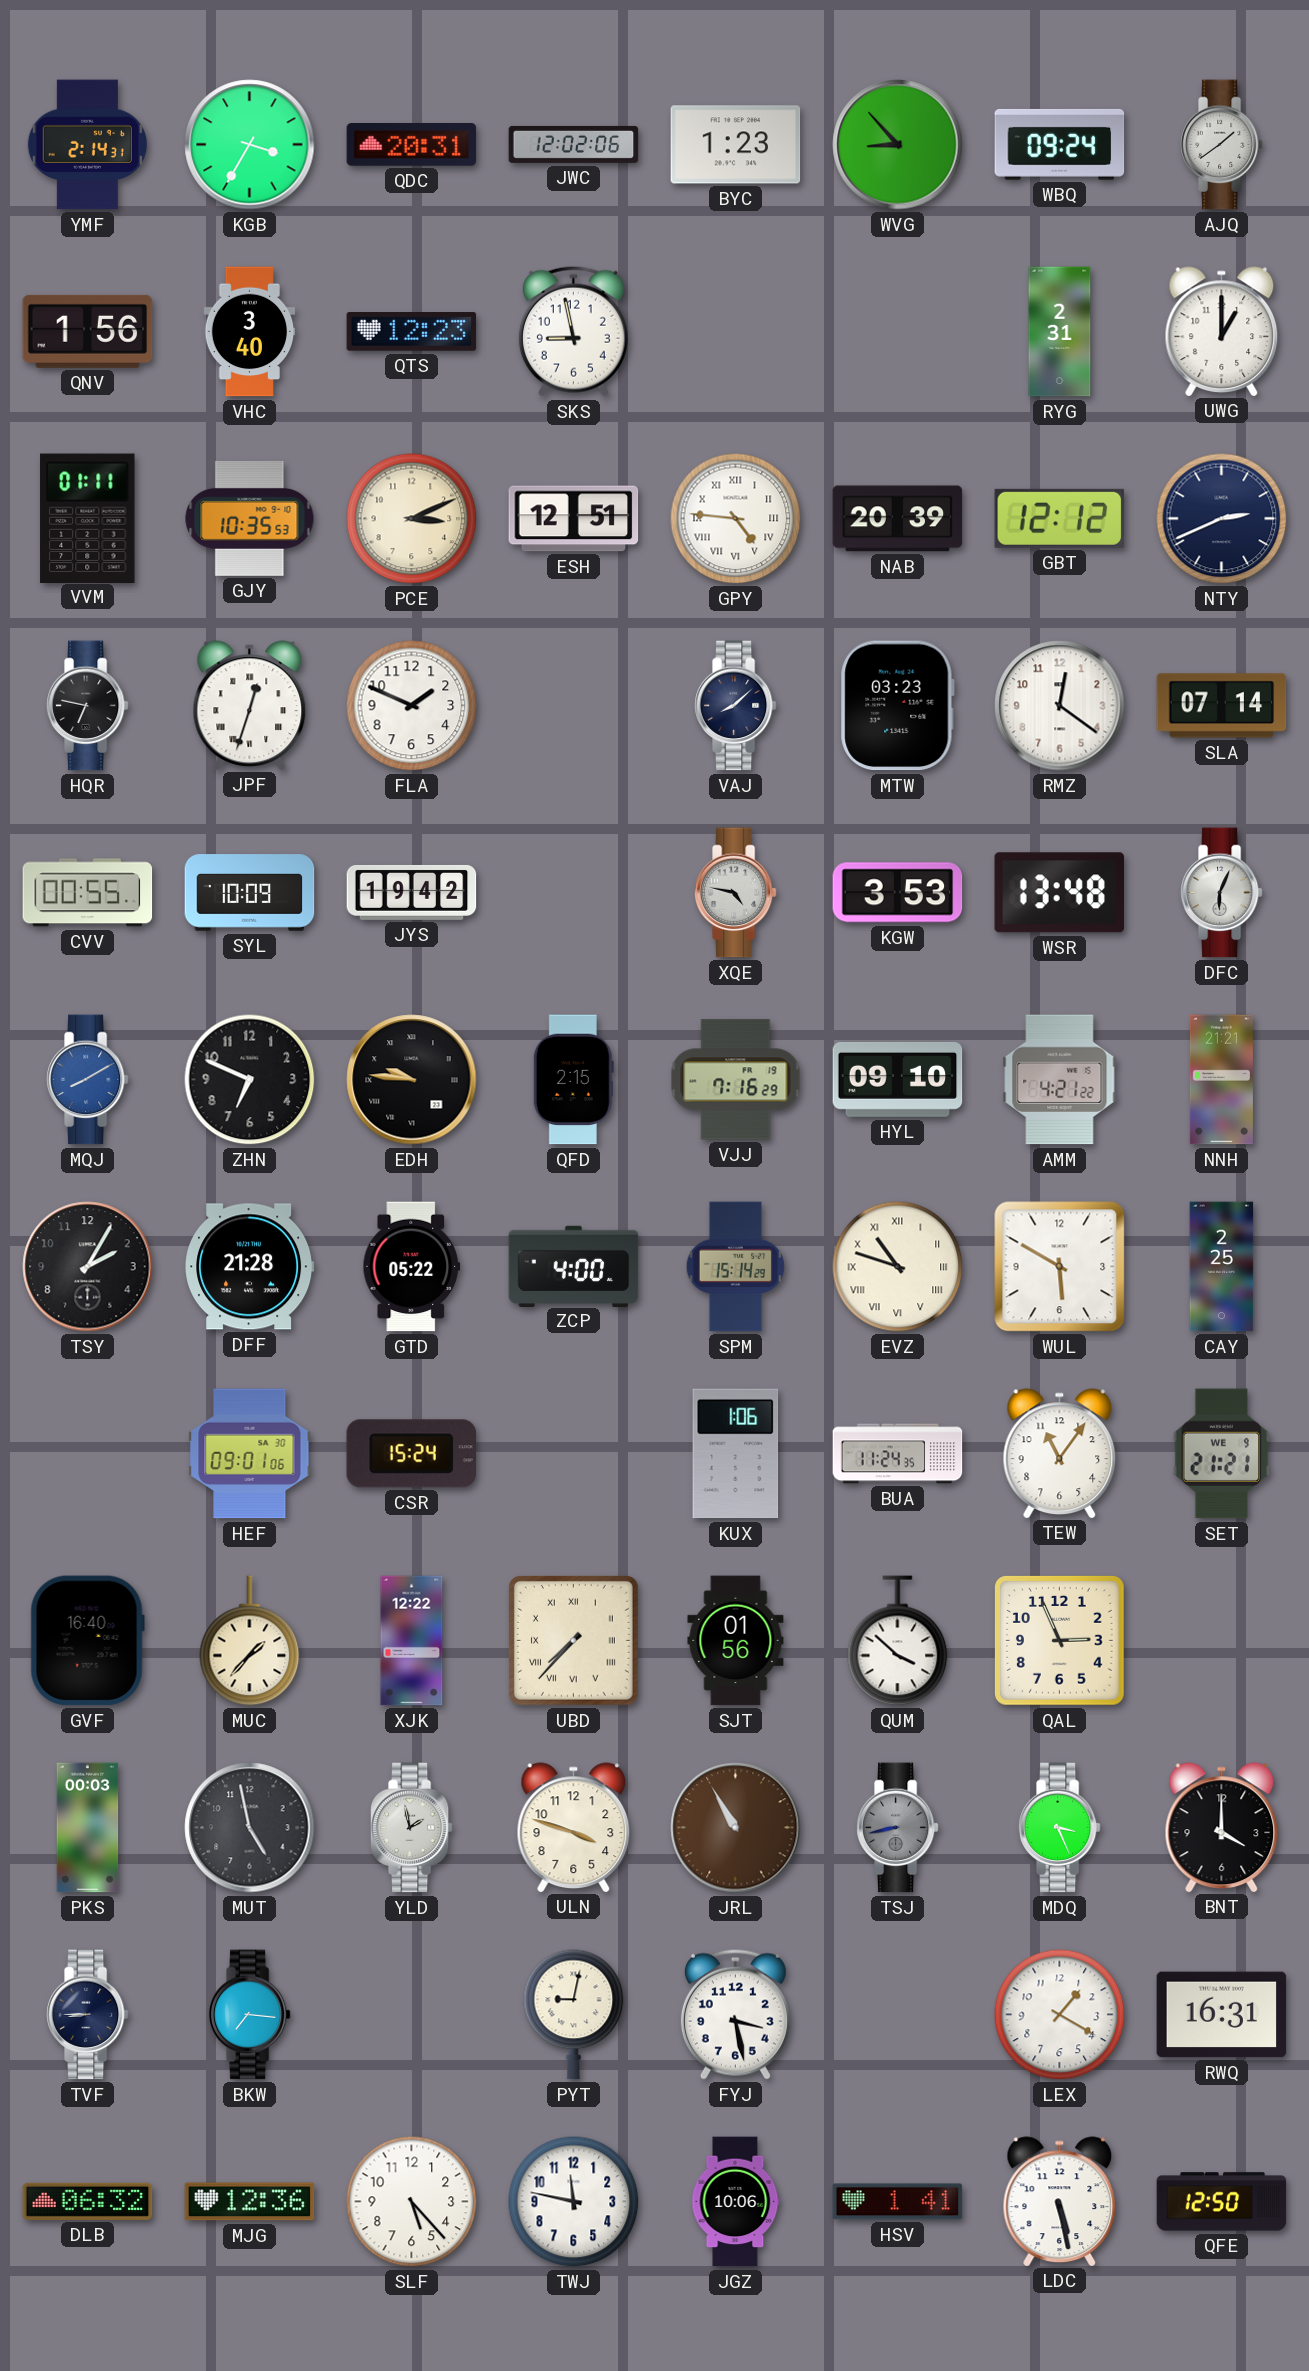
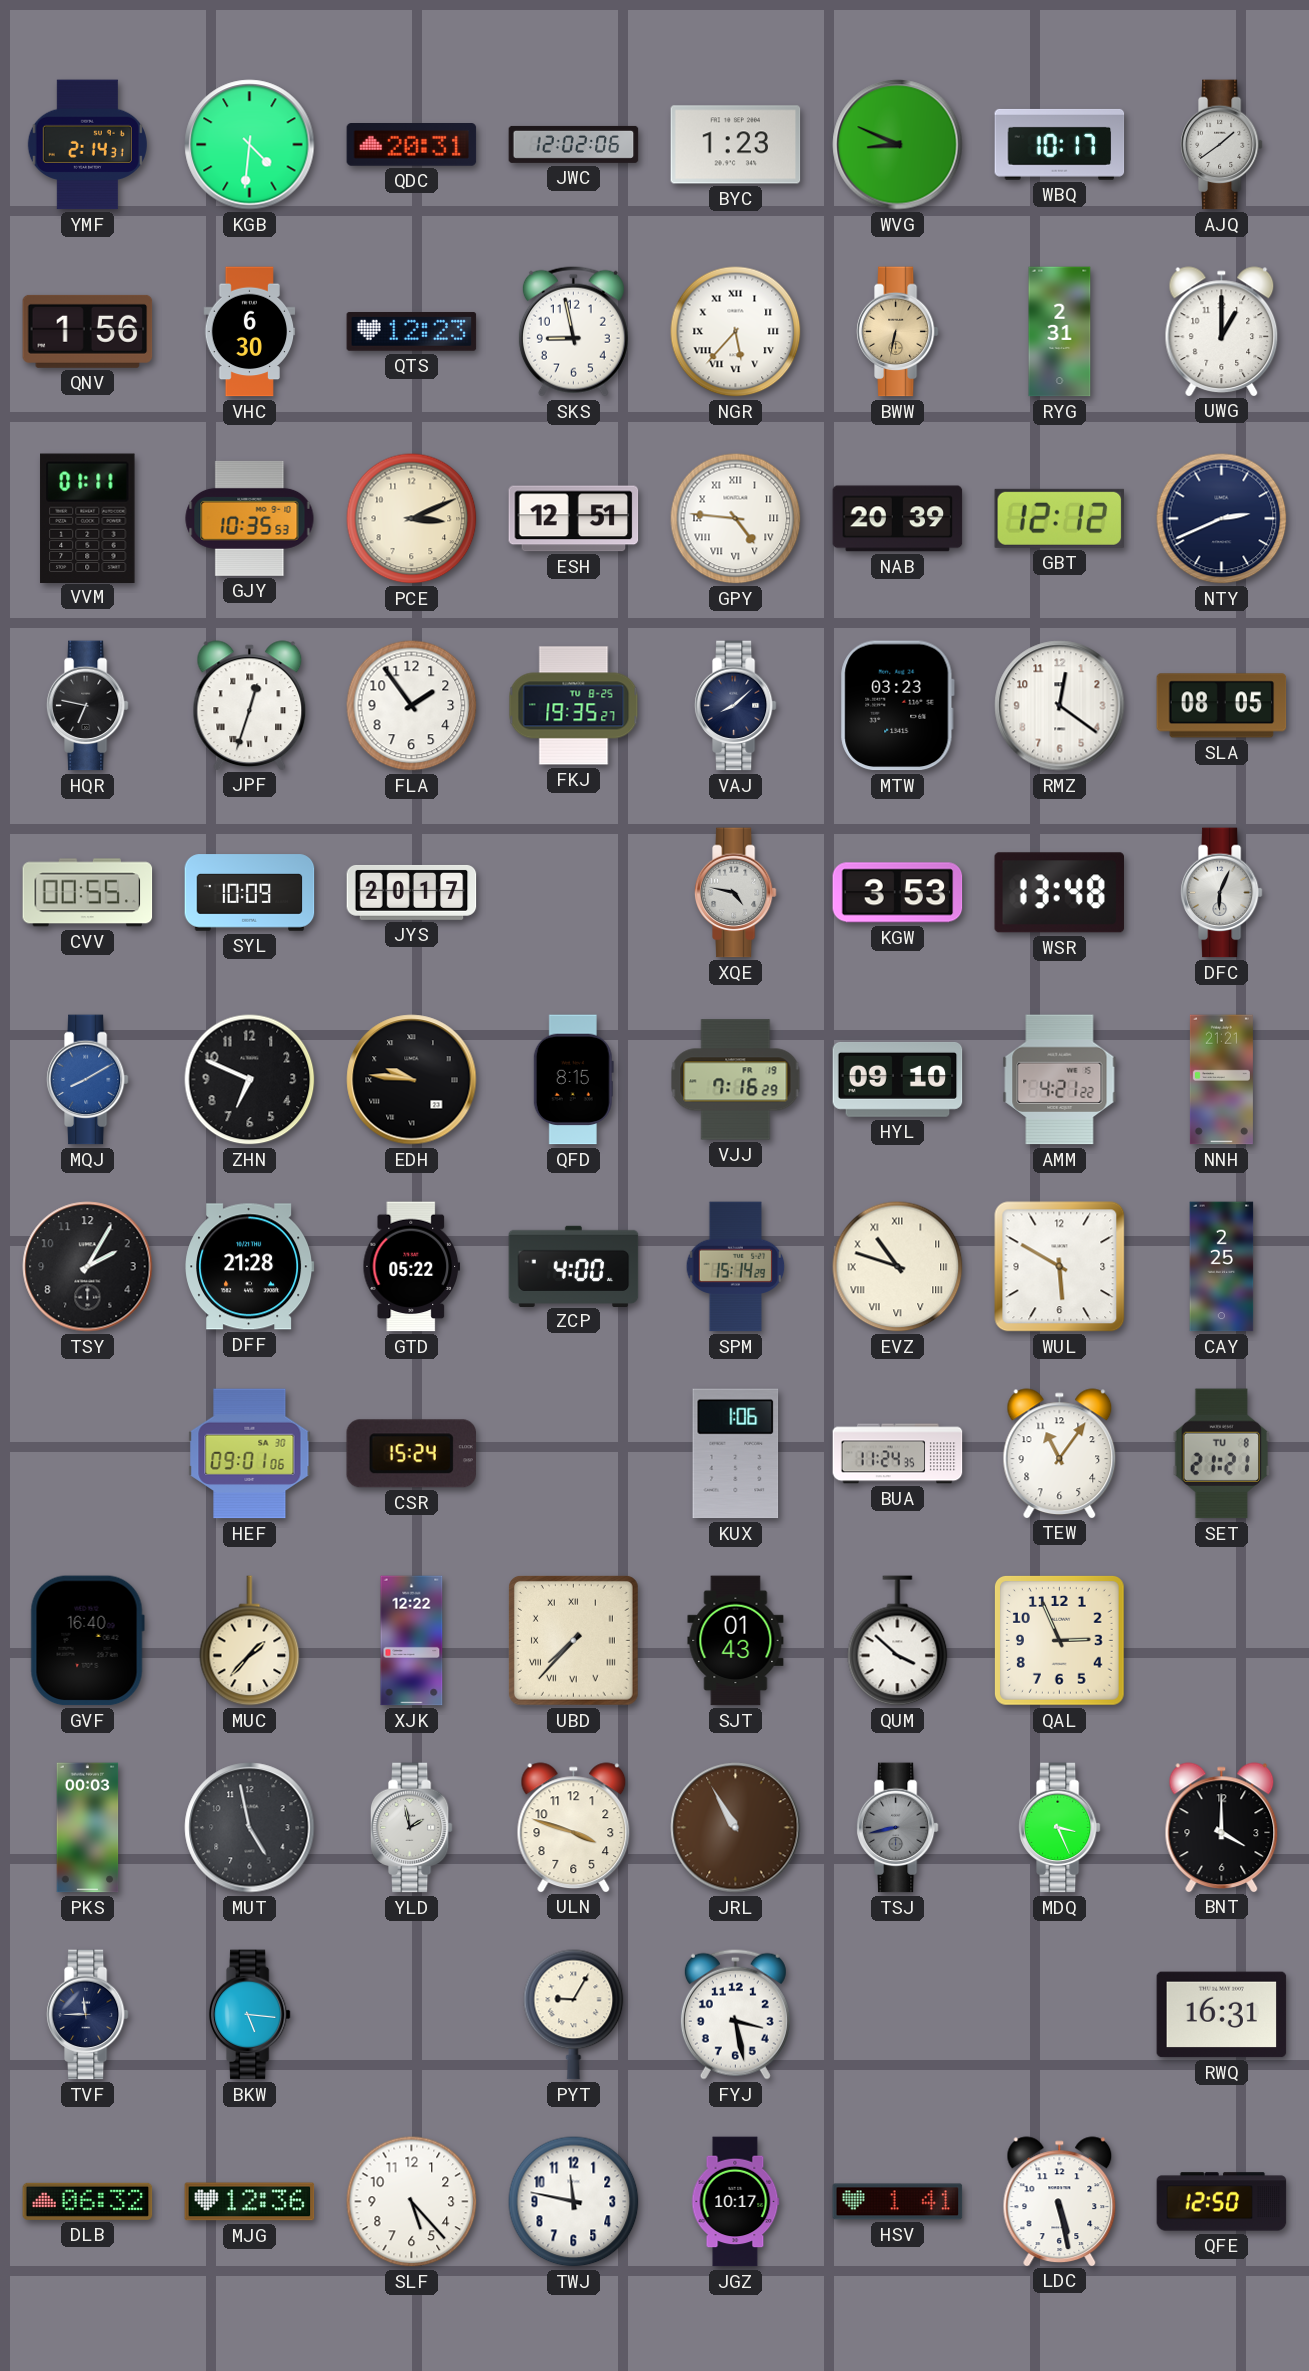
KGB: 3:35 -> 4:31
WVG: 8:53 -> 8:49
WBQ: 09:24 -> 10:17
VHC: 3:40 -> 6:30
NGR: none -> 5:37
BWW: none -> 6:32
FLA: 1:49 -> 1:54
FKJ: none -> 19:35
SLA: 07:14 -> 08:05
JYS: 19:42 -> 20:17
QFD: 2:15 -> 8:15
SET date: WE 9 -> TU 8
SJT: 01:56 -> 01:43
TVF: 8:45 -> 11:45
BKW: 7:16 -> 5:16
PYT: 9:02 -> 9:05
LEX: 1:20 -> none
JGZ: 10:06 -> 10:17
